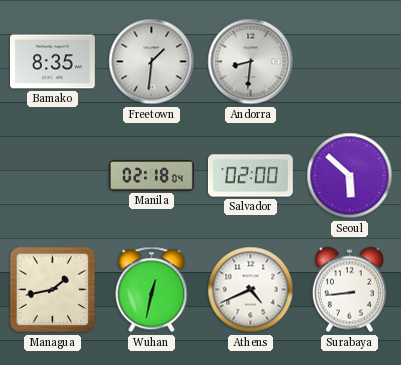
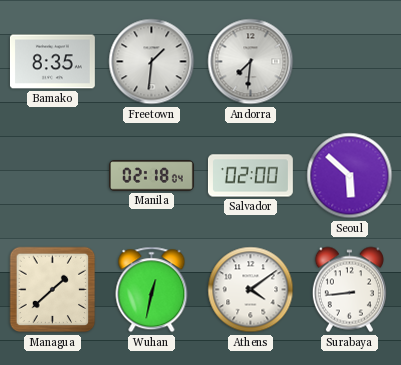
Andorra: 8:31 -> 7:31
Managua: 1:43 -> 1:38
Athens: 4:41 -> 4:09
